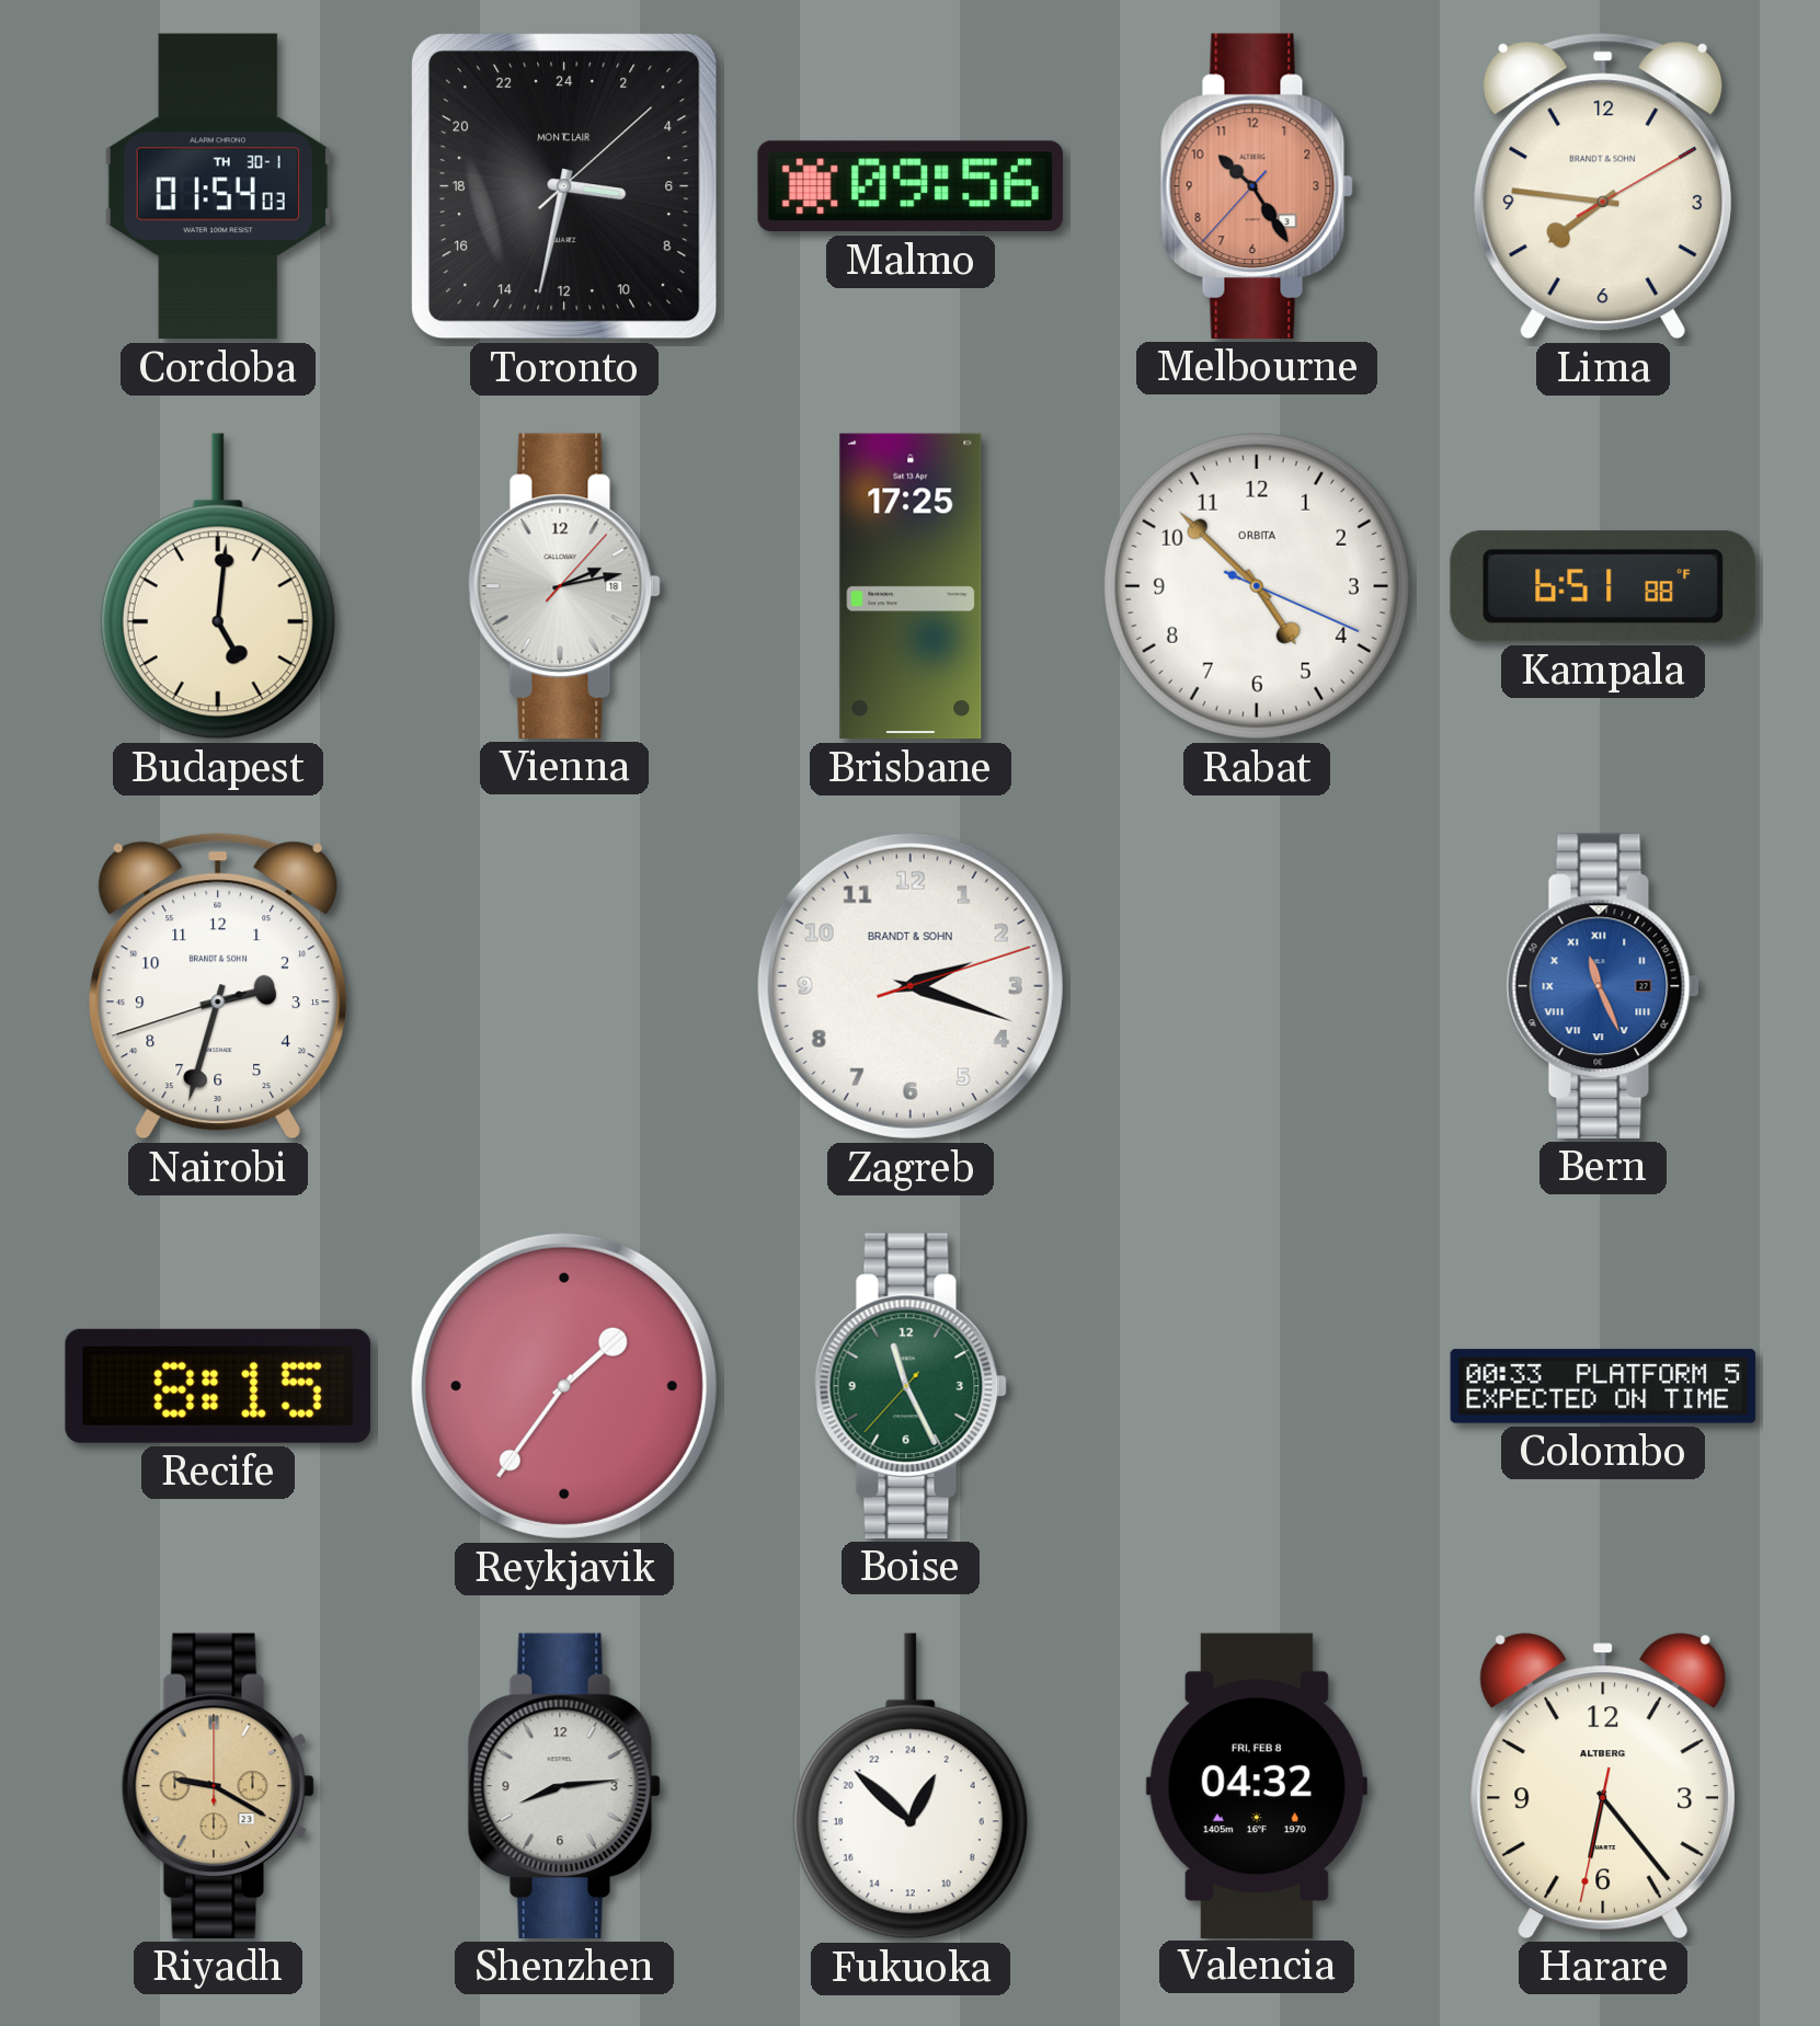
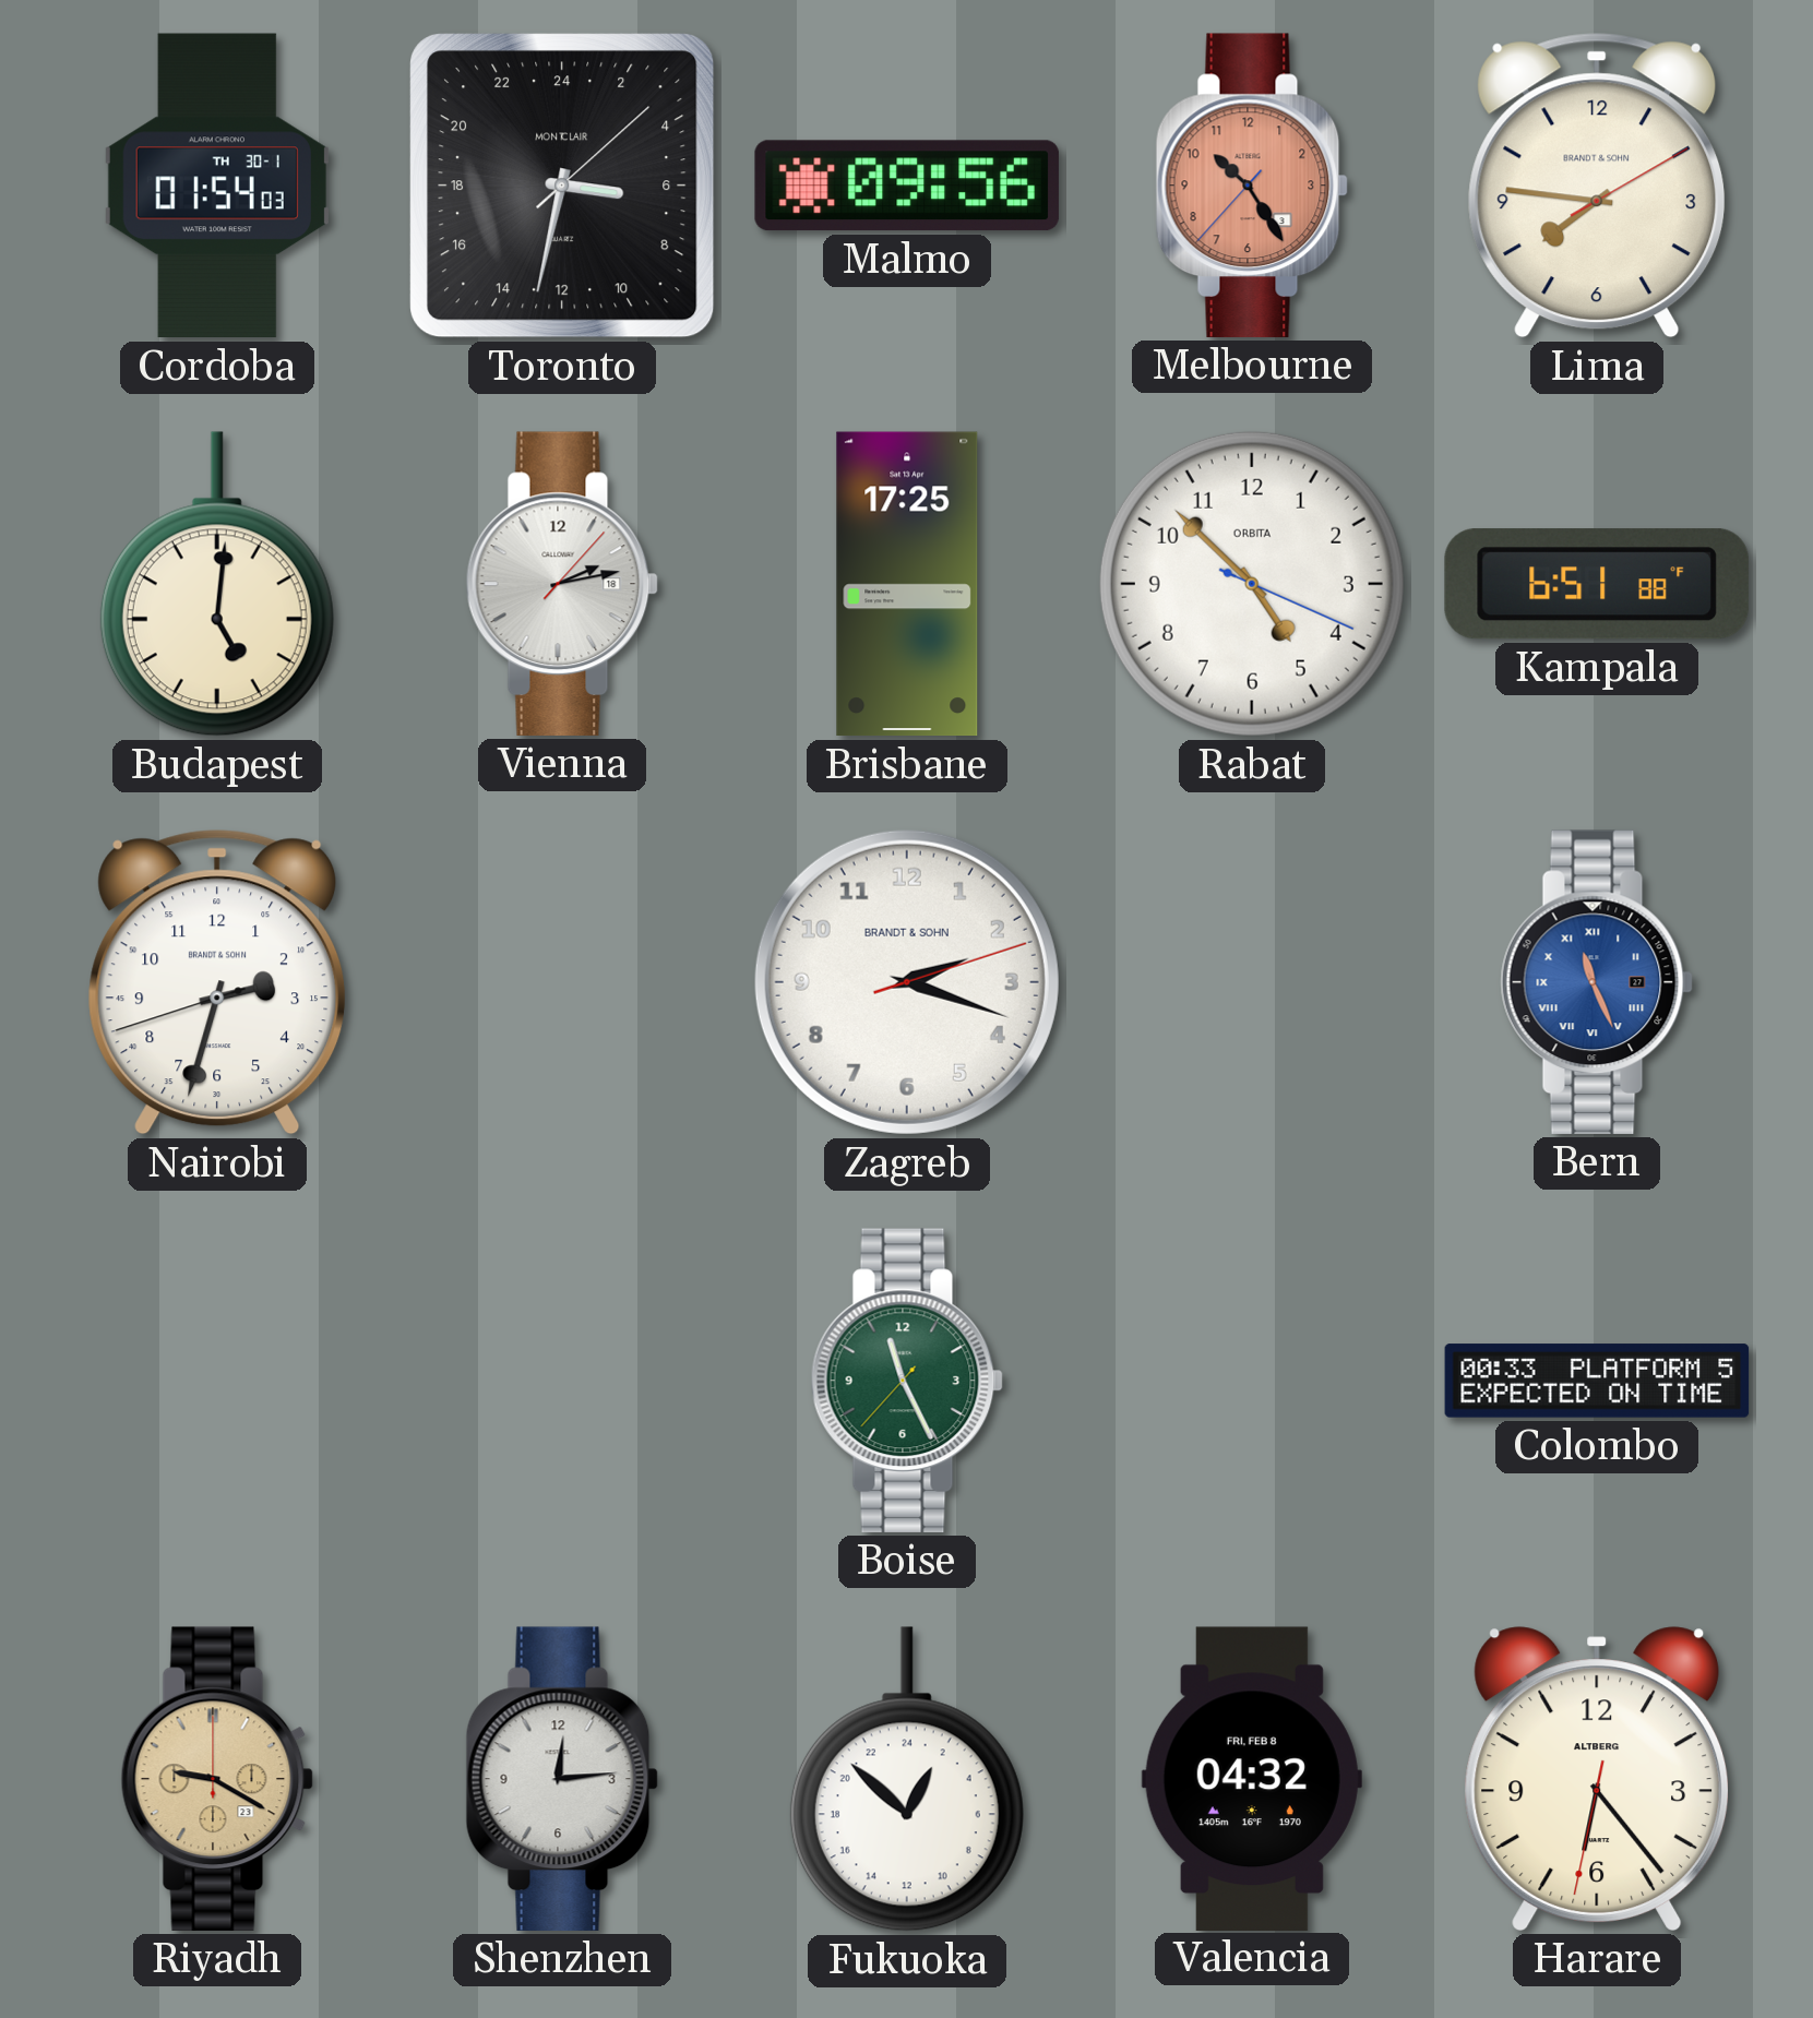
Recife: 8:15 -> none
Reykjavik: 1:36 -> none
Shenzhen: 8:14 -> 12:14
